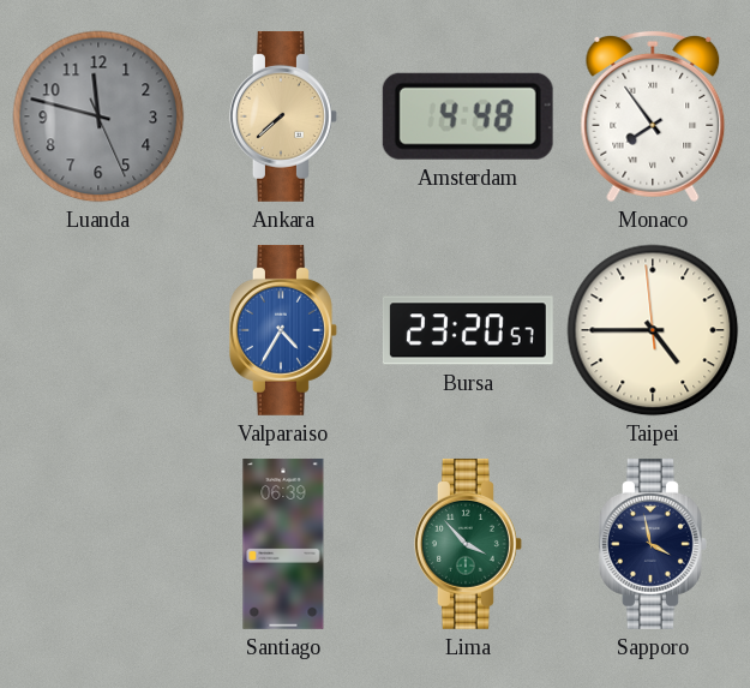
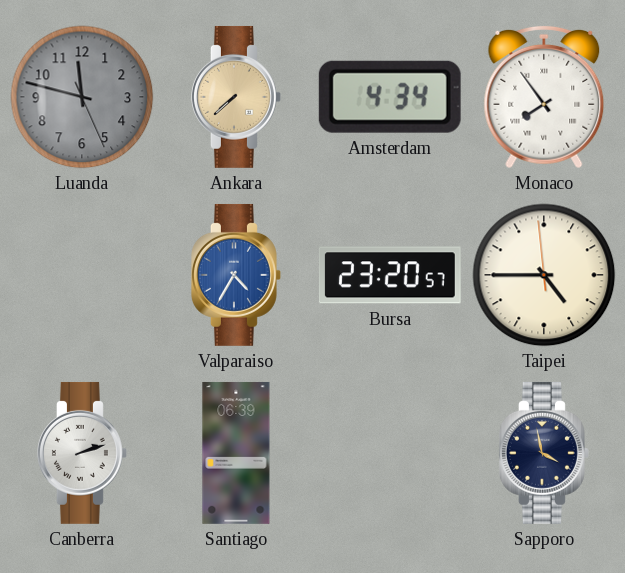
Amsterdam: 4:48 -> 4:34
Canberra: none -> 2:12
Lima: 3:53 -> none
